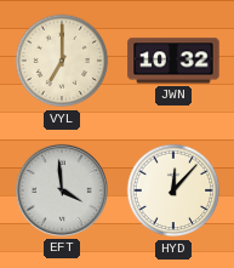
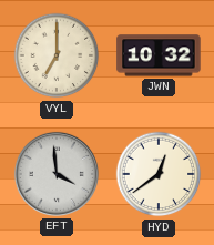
HYD: 12:07 -> 12:39
